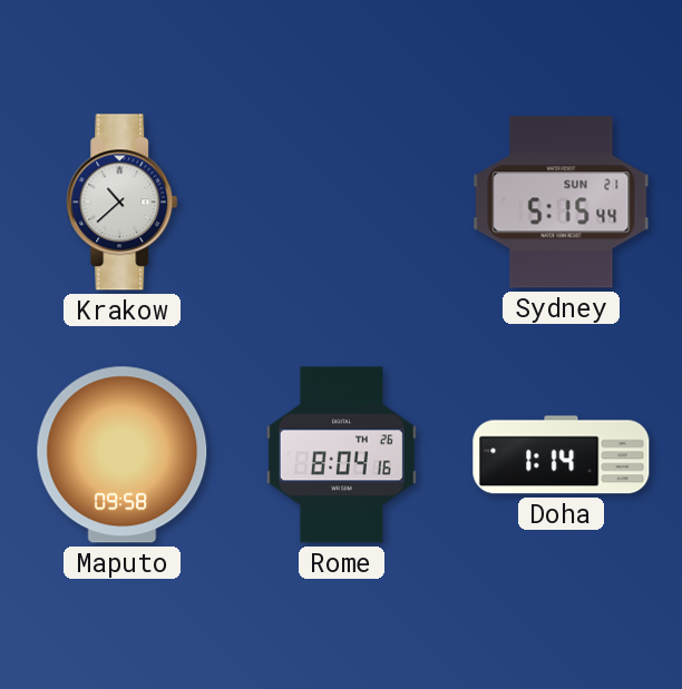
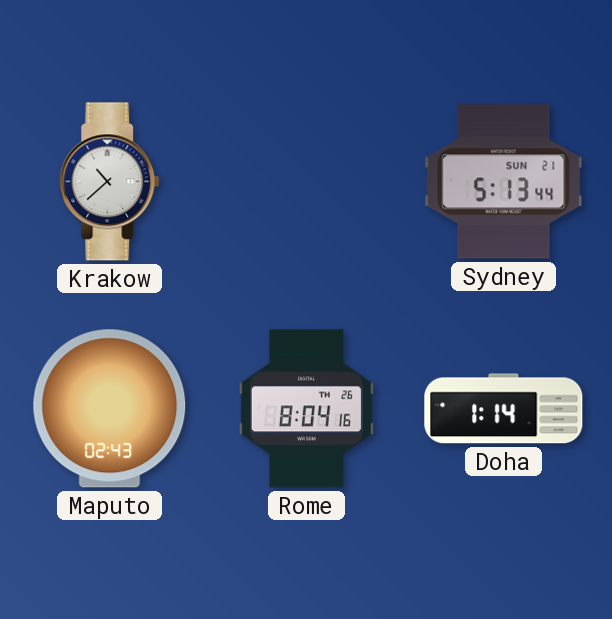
Sydney: 5:15 -> 5:13
Maputo: 09:58 -> 02:43
